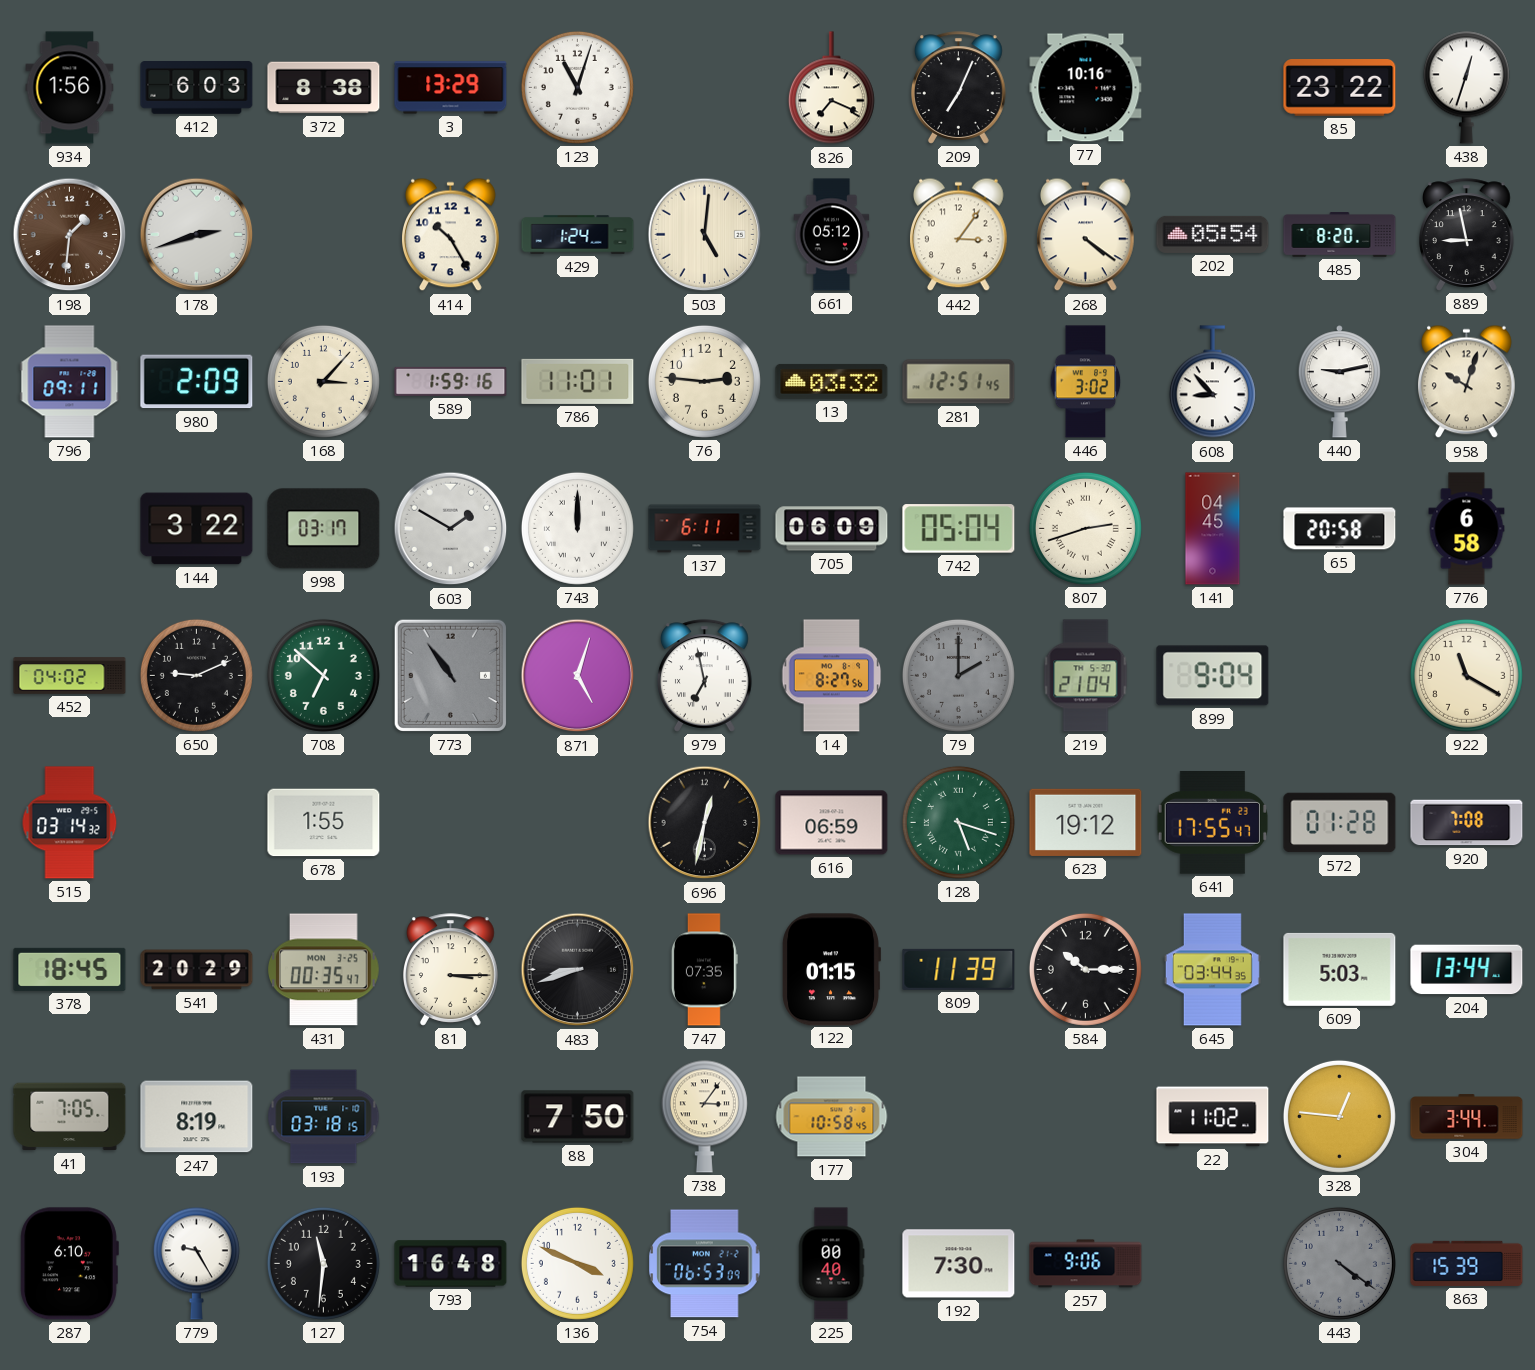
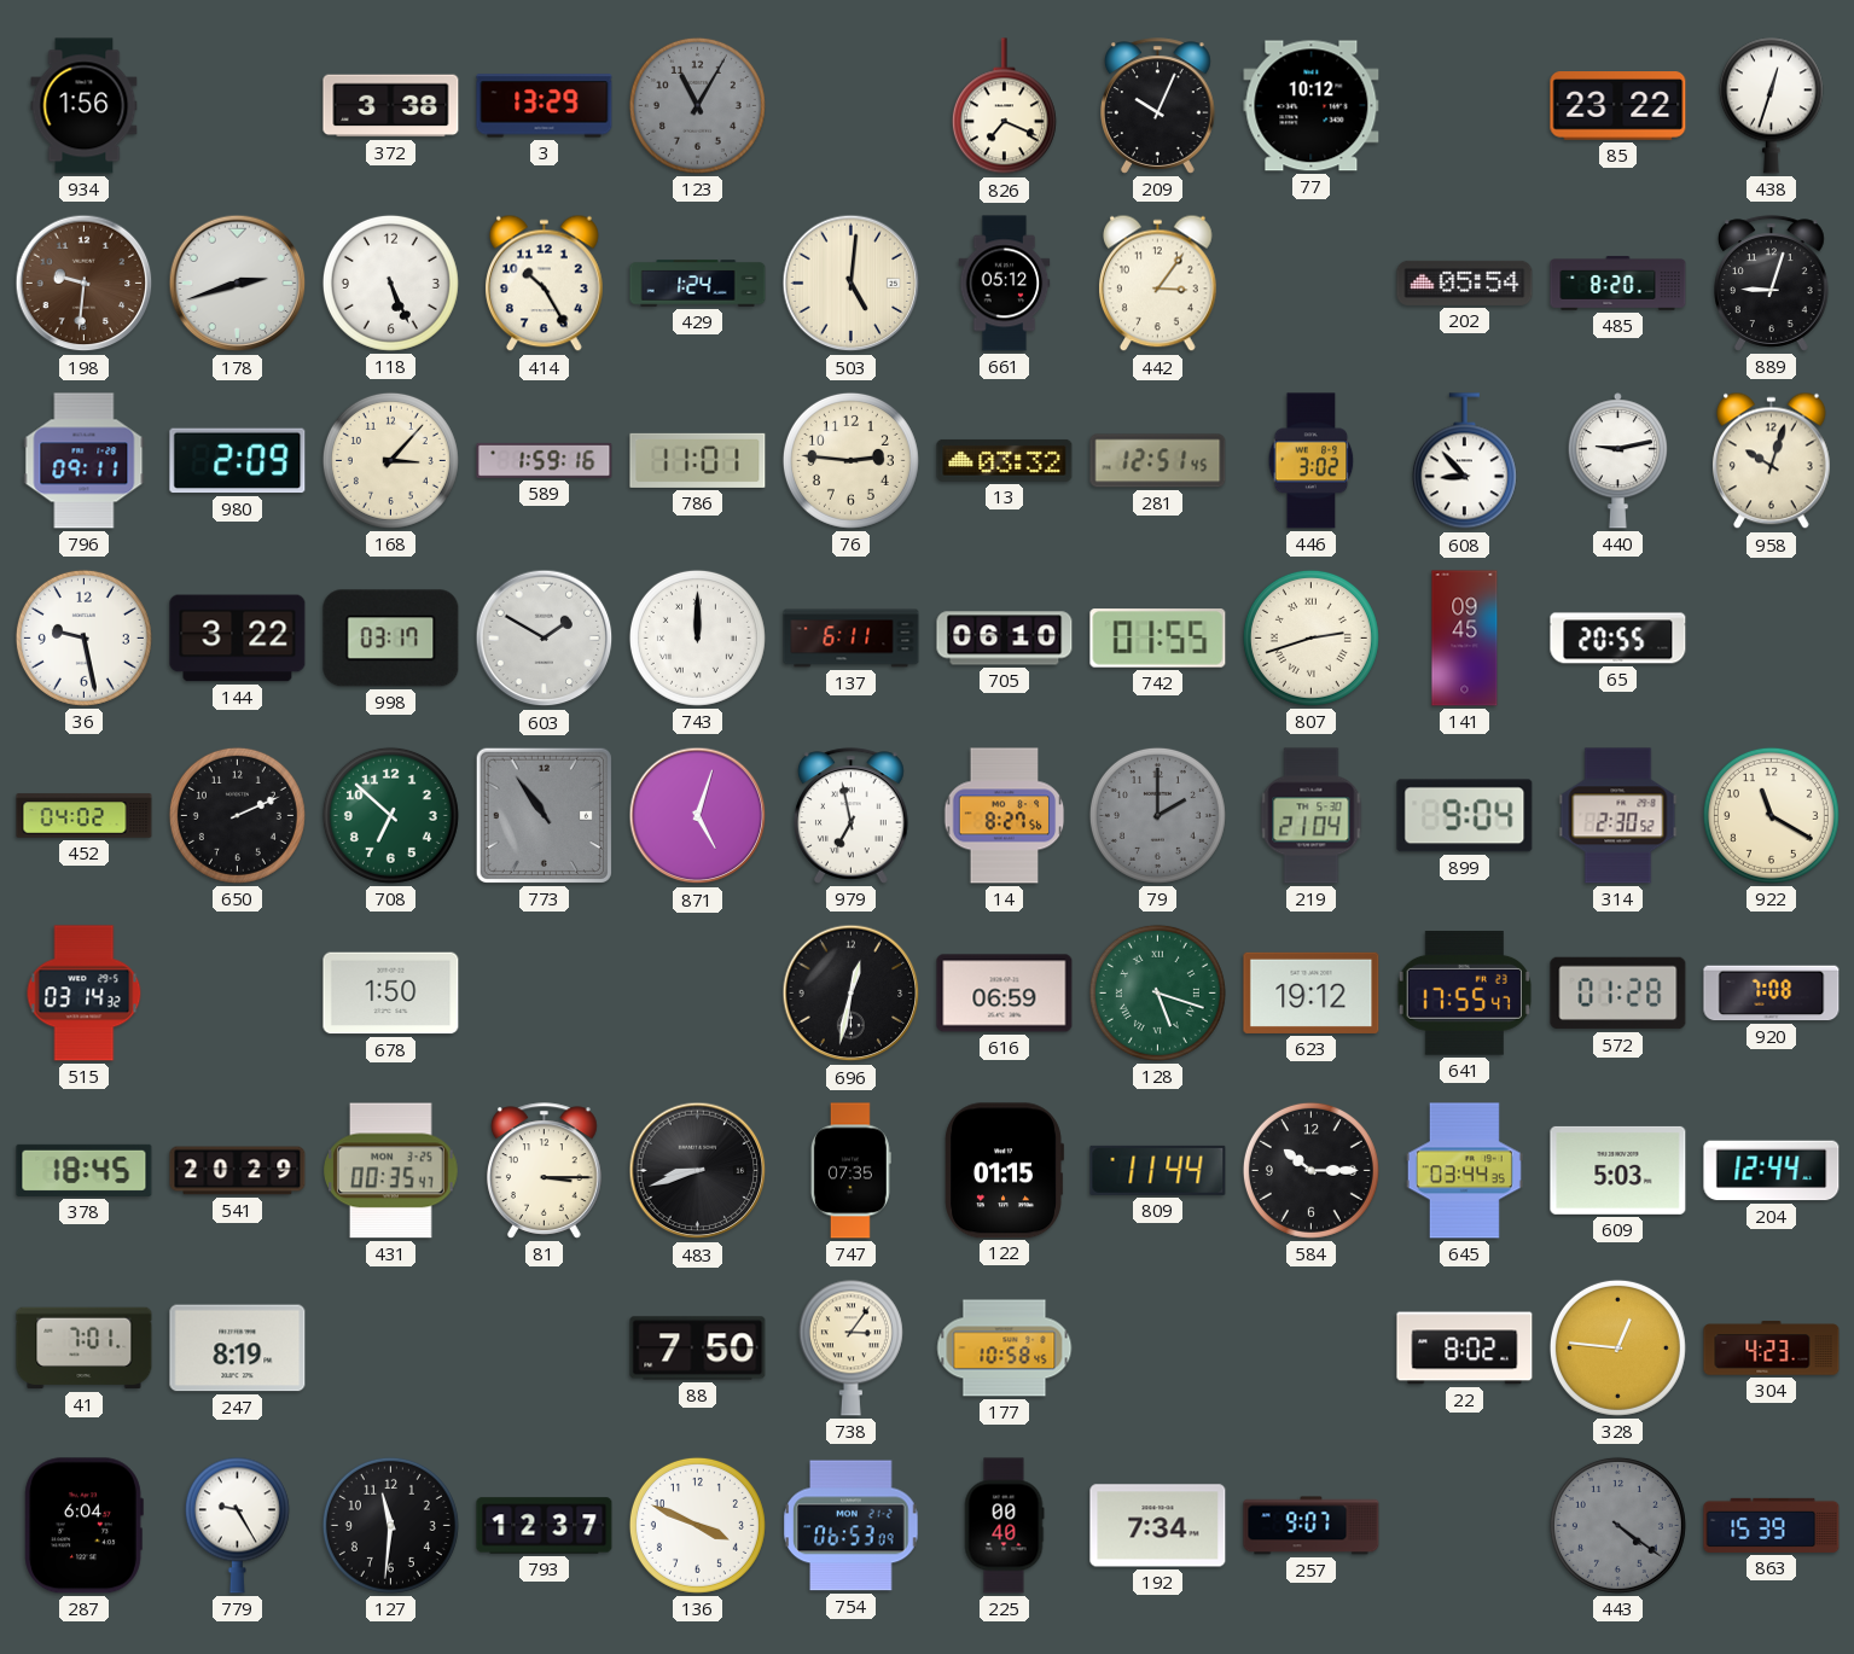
412: 6:03 -> none
372: 8:38 -> 3:38
123: 11:03 -> 11:05
123 dial: white -> grey
209: 7:04 -> 10:04
77: 10:16 -> 10:12
198: 1:31 -> 9:31
118: none -> 5:26
268: 4:21 -> none
889: 8:58 -> 9:03
36: none -> 9:28
705: 06:09 -> 06:10
742: 05:04 -> 01:55
141: 04:45 -> 09:45
65: 20:58 -> 20:55
776: 6:58 -> none
650: 9:11 -> 2:11
314: none -> 2:30
678: 1:55 -> 1:50
809: 11:39 -> 11:44
204: 13:44 -> 12:44
41: 7:05 -> 7:01
193: 03:18 -> none
22: 11:02 -> 8:02
304: 3:44 -> 4:23
287: 6:10 -> 6:04
793: 16:48 -> 12:37
192: 7:30 -> 7:34
257: 9:06 -> 9:07
